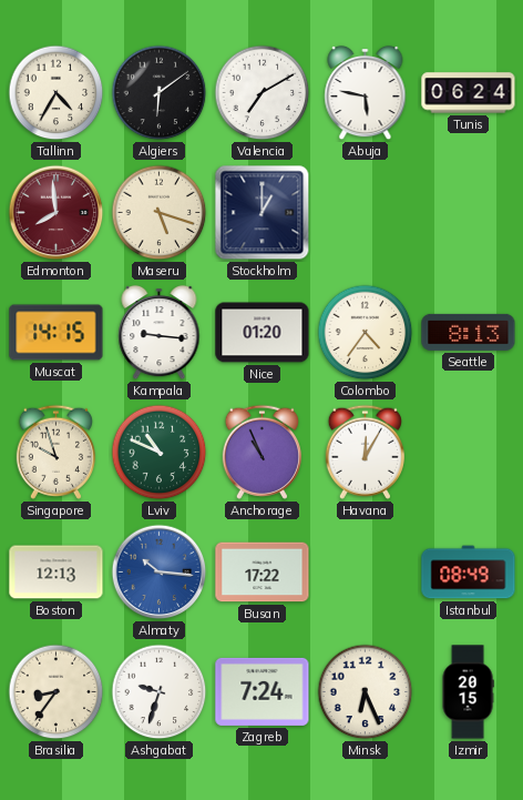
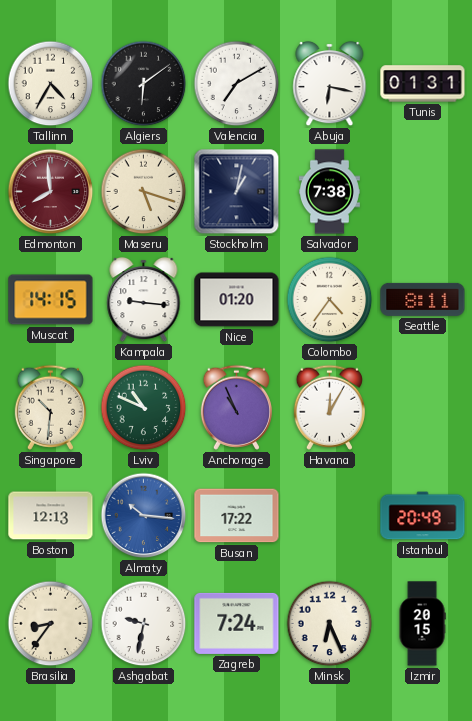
Abuja: 5:47 -> 6:17
Tunis: 06:24 -> 01:31
Stockholm: 1:00 -> 1:02
Salvador: none -> 7:38
Seattle: 8:13 -> 8:11
Singapore: 9:57 -> 10:31
Istanbul: 08:49 -> 20:49
Ashgabat: 9:33 -> 9:32
